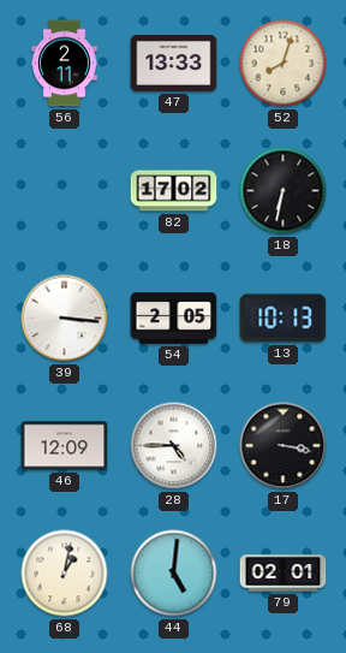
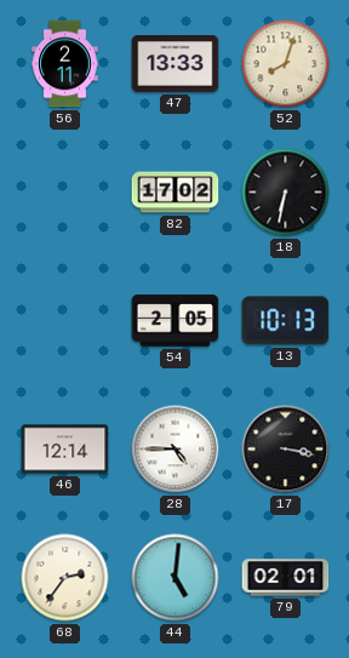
39: 3:16 -> none
46: 12:09 -> 12:14
68: 1:02 -> 2:36
